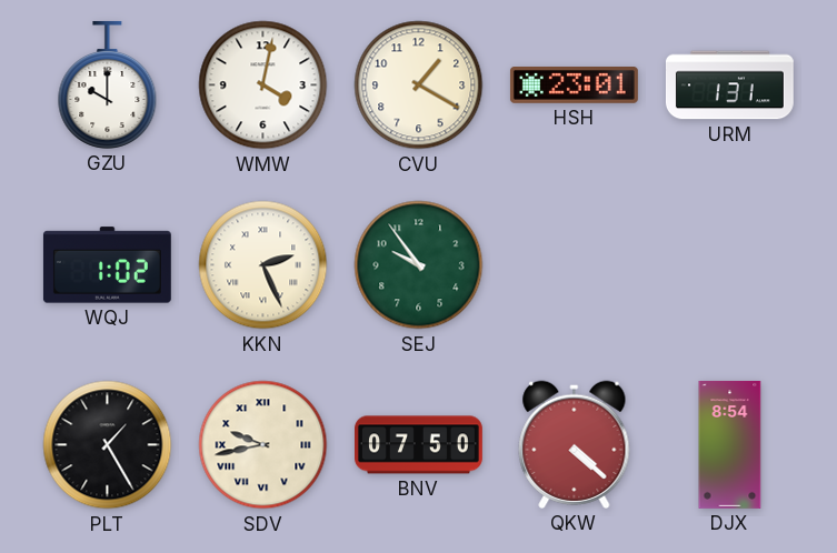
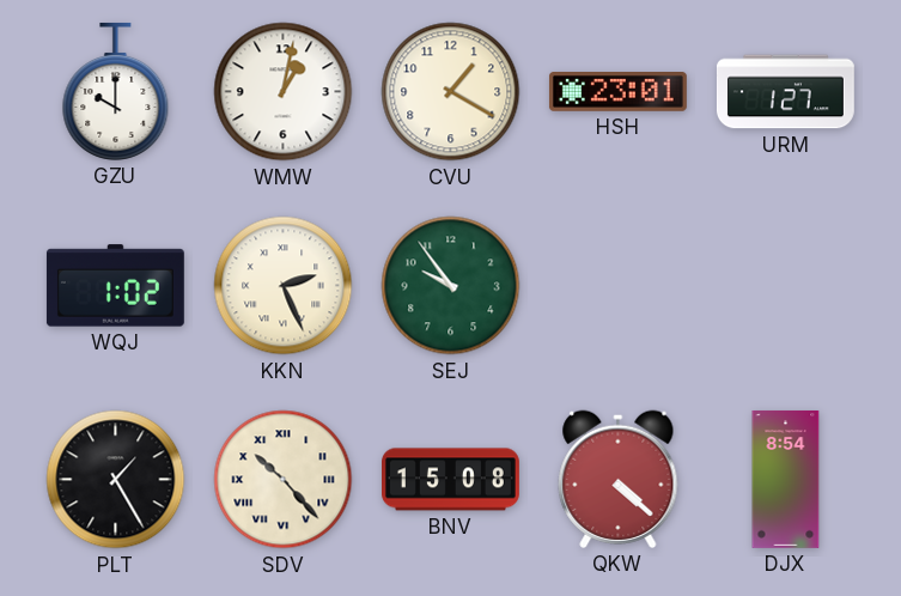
WMW: 4:02 -> 1:02
URM: 1:31 -> 1:27
SDV: 9:43 -> 10:23
BNV: 07:50 -> 15:08
